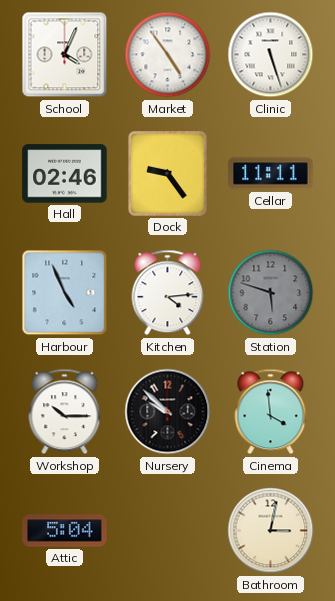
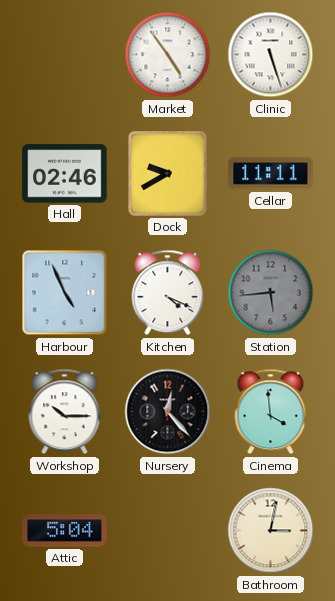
School: 4:04 -> none
Dock: 9:24 -> 9:40
Kitchen: 4:14 -> 4:19
Station: 5:48 -> 5:44
Nursery: 9:52 -> 12:23
